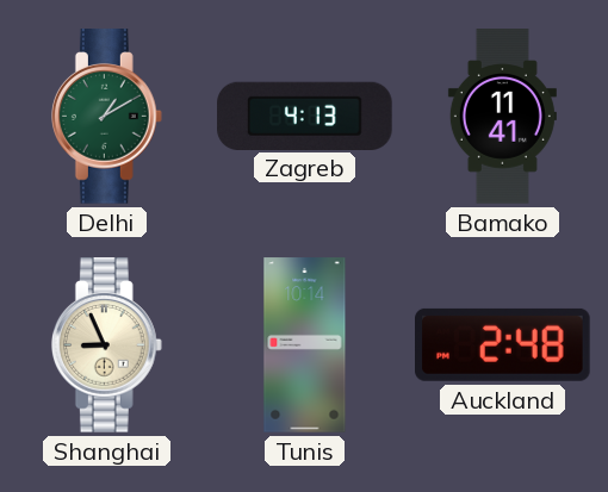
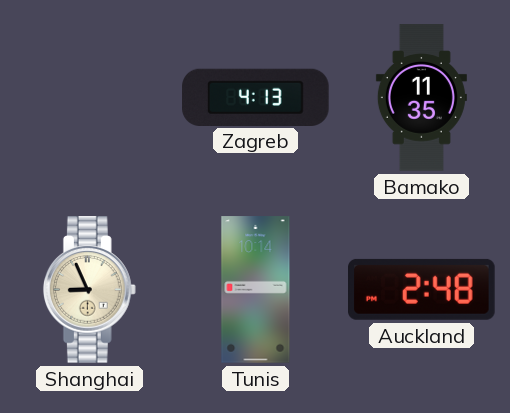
Delhi: 1:10 -> none
Bamako: 11:41 -> 11:35
